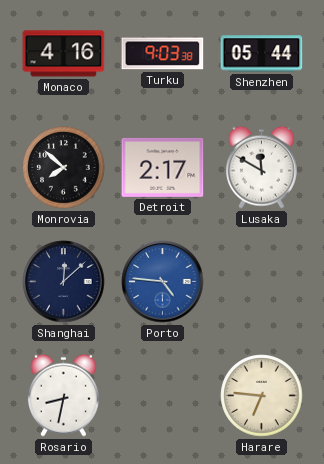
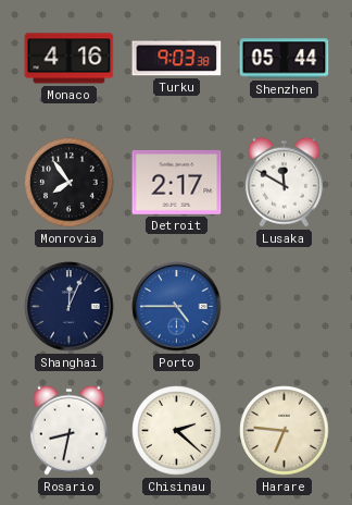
Monrovia: 7:52 -> 7:54
Shanghai: 12:08 -> 12:04
Porto: 4:46 -> 4:45
Chisinau: none -> 2:22
